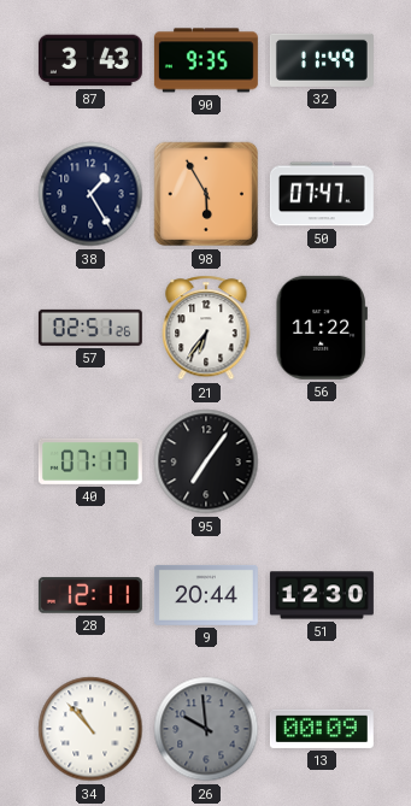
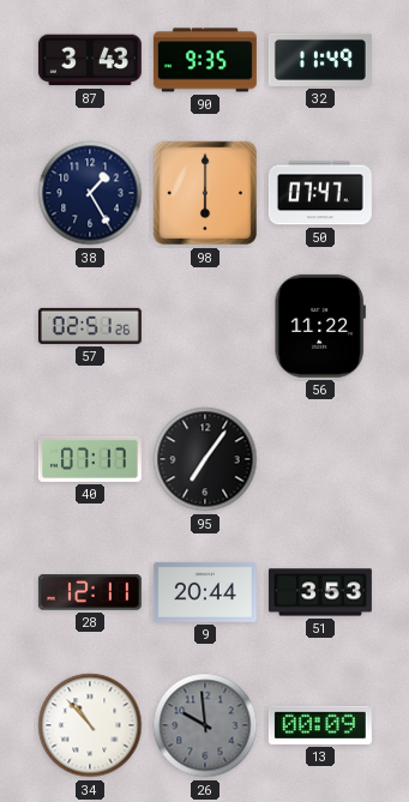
98: 5:55 -> 6:00
21: 6:36 -> none
51: 12:30 -> 3:53
